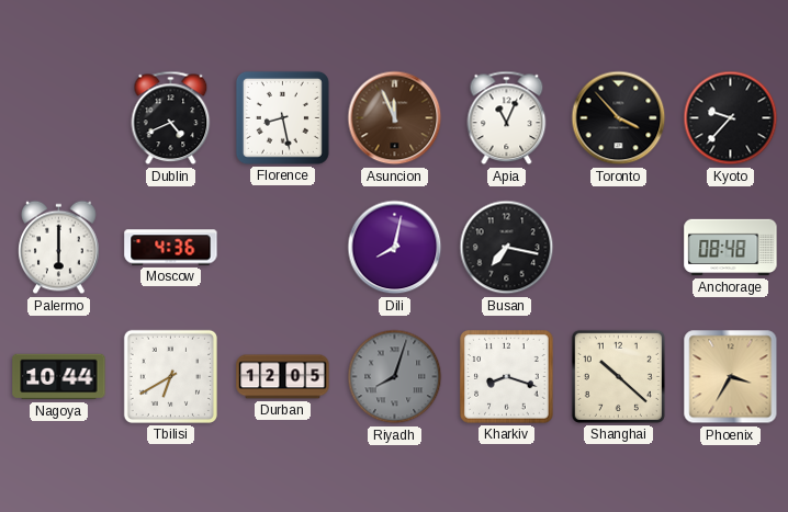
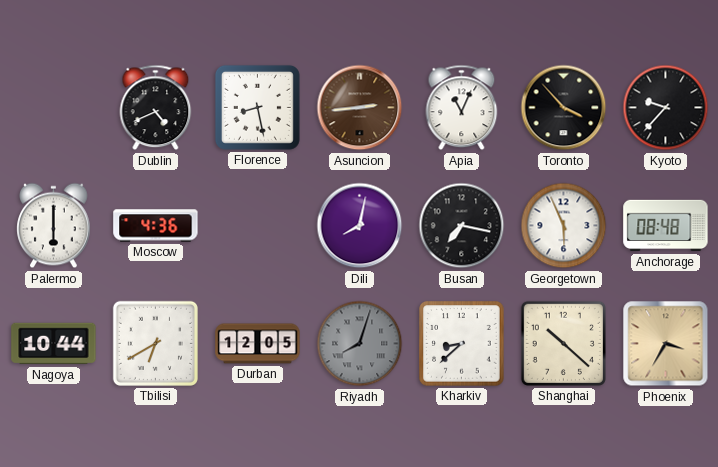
Asuncion: 11:56 -> 2:44
Georgetown: none -> 5:56
Kharkiv: 8:18 -> 8:38
